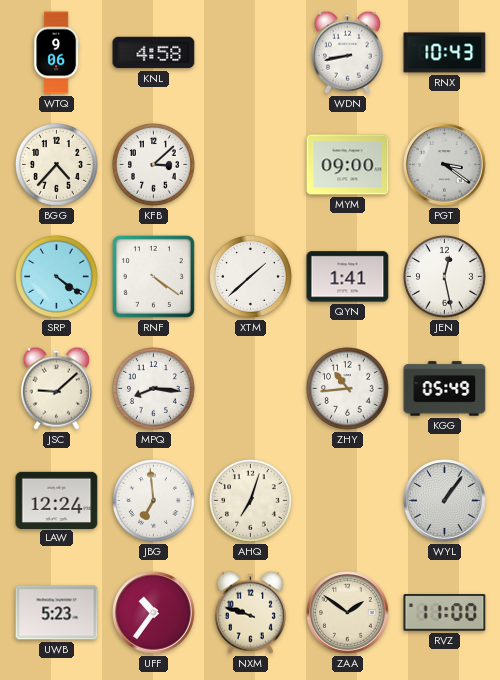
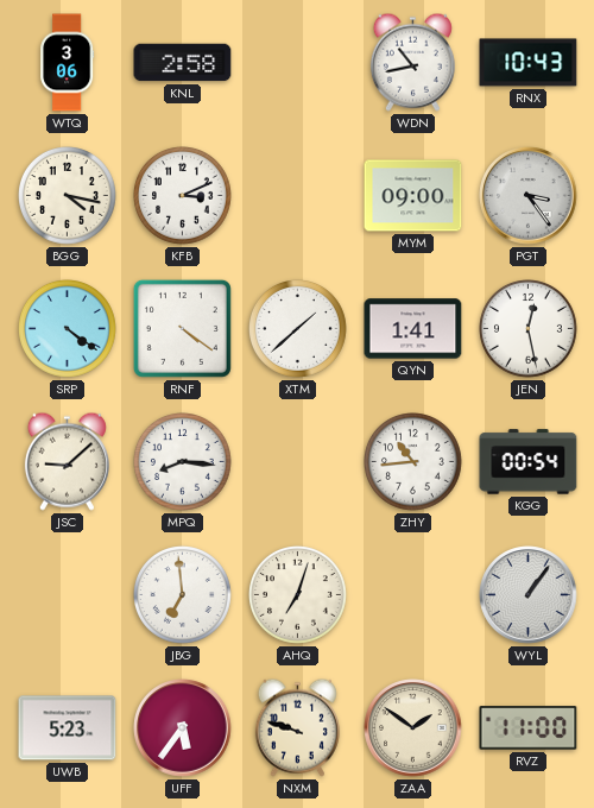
WTQ: 9:06 -> 3:06
KNL: 4:58 -> 2:58
WDN: 8:43 -> 10:43
BGG: 4:37 -> 4:17
KFB: 3:08 -> 3:11
PGT: 3:21 -> 3:24
KGG: 05:49 -> 00:54
LAW: 12:24 -> none
UFF: 10:36 -> 5:36
